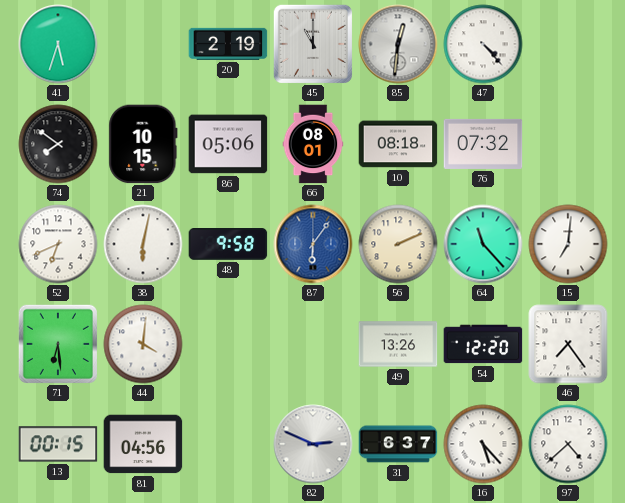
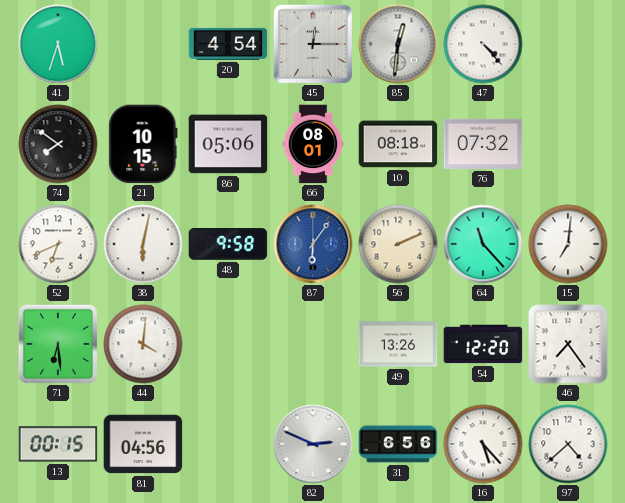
20: 2:19 -> 4:54
45: 11:00 -> 12:15
31: 6:37 -> 6:56
